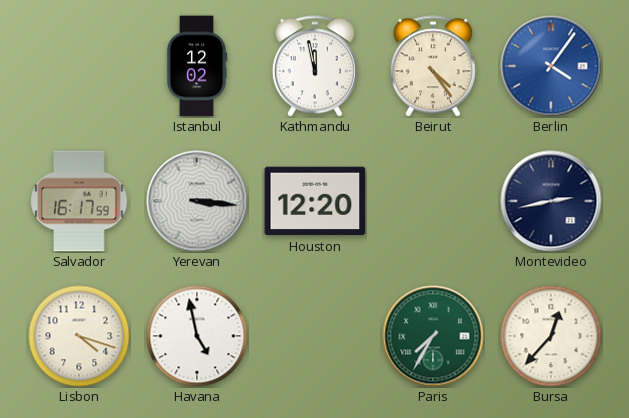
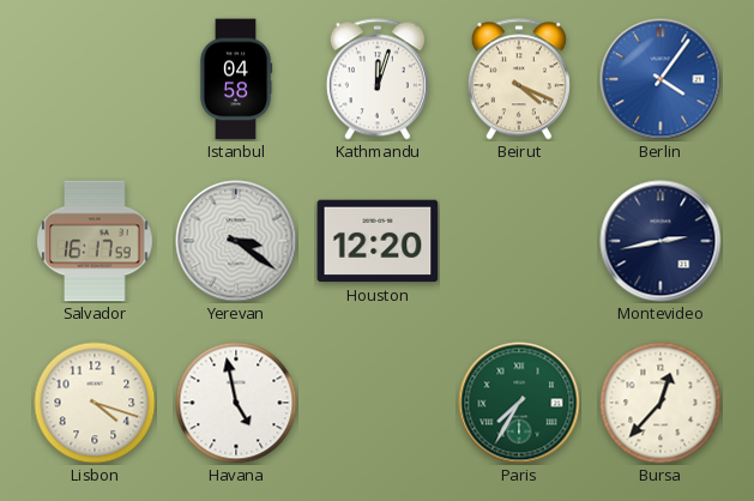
Istanbul: 12:02 -> 04:58
Kathmandu: 11:58 -> 12:03
Beirut: 4:24 -> 4:19
Yerevan: 3:16 -> 3:21
